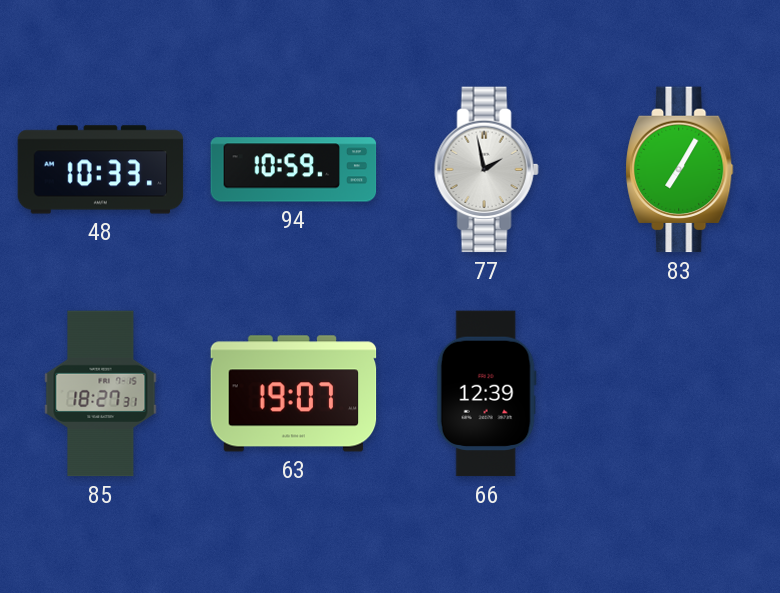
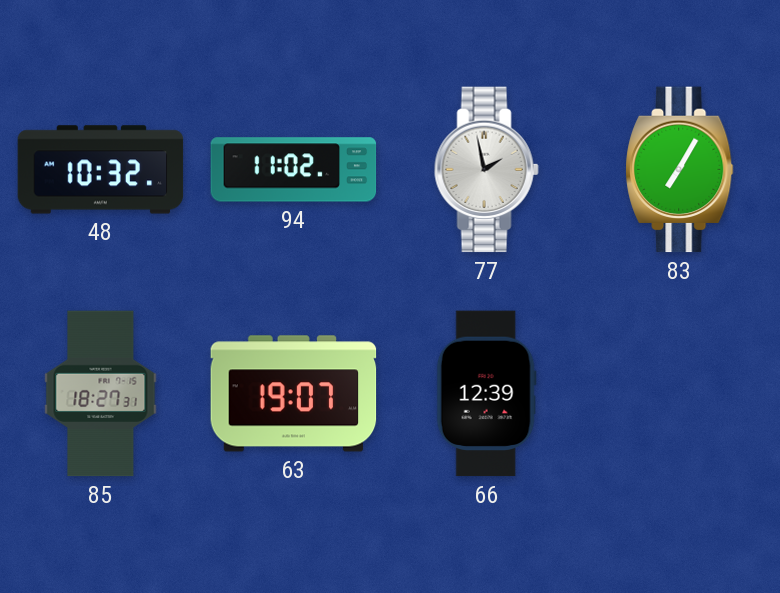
48: 10:33 -> 10:32
94: 10:59 -> 11:02
